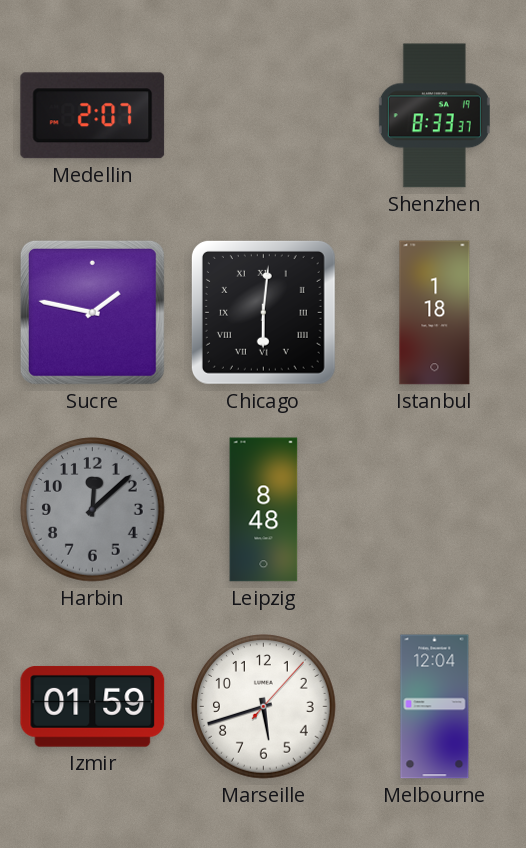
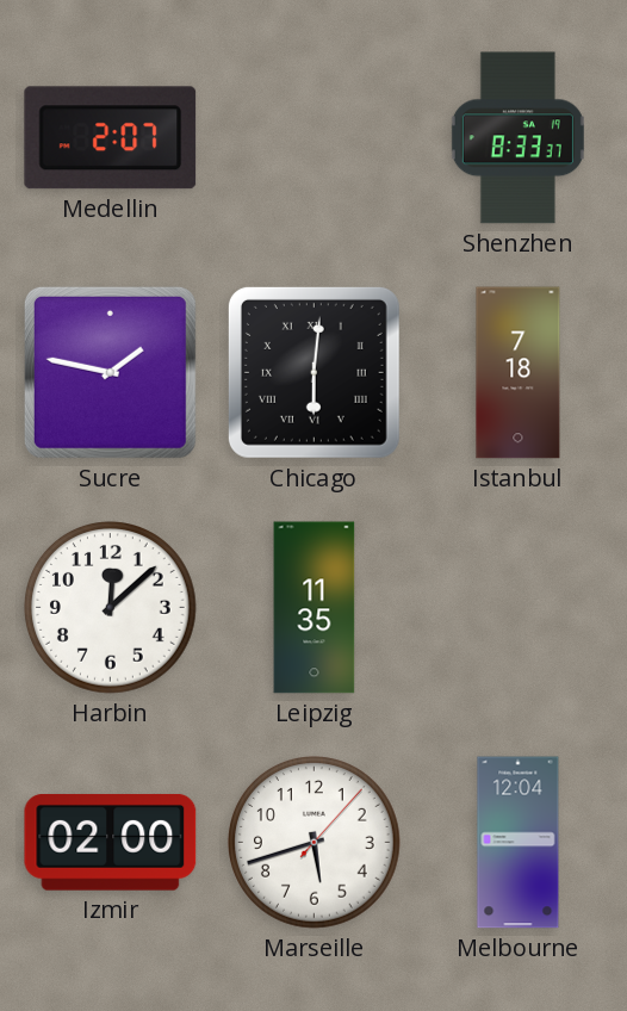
Istanbul: 1:18 -> 7:18
Harbin dial: grey -> white
Leipzig: 8:48 -> 11:35
Izmir: 01:59 -> 02:00
